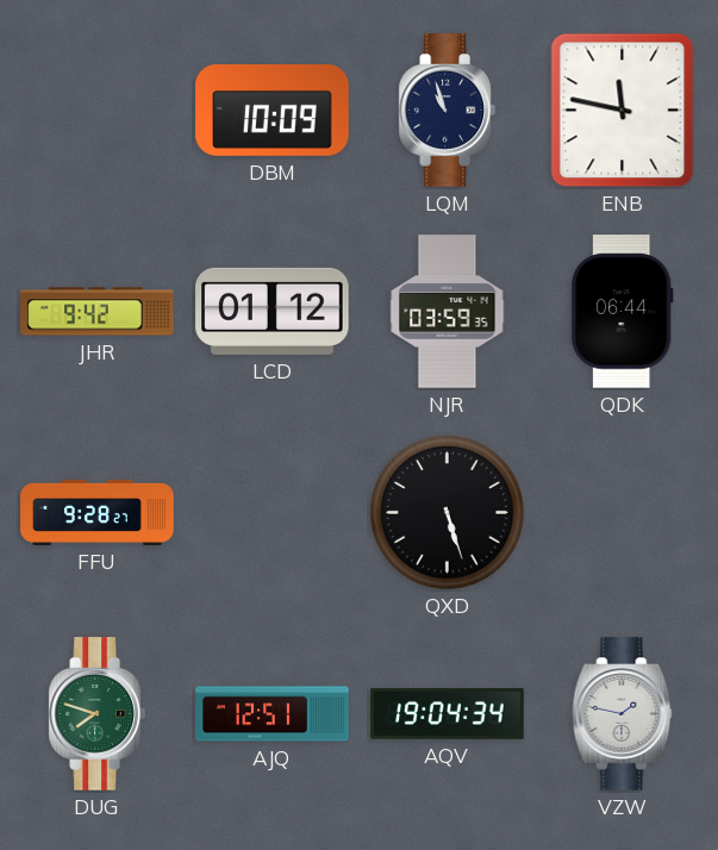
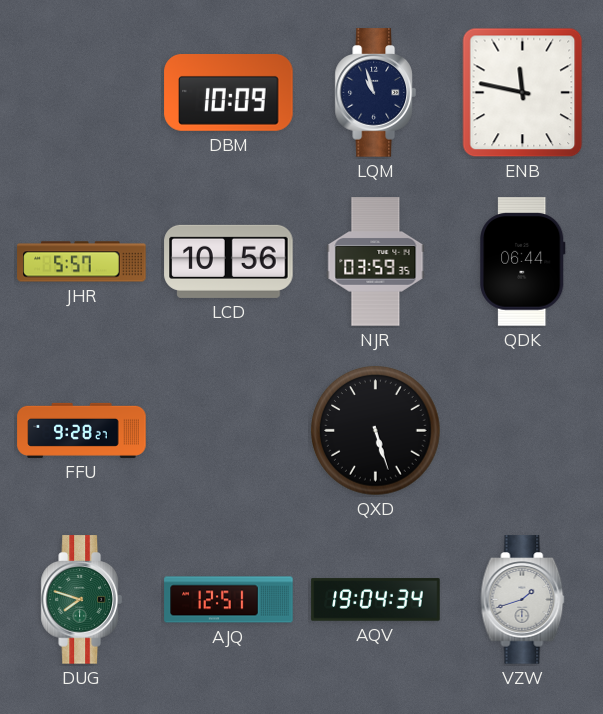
JHR: 9:42 -> 5:57
LCD: 01:12 -> 10:56
VZW: 1:47 -> 1:42
